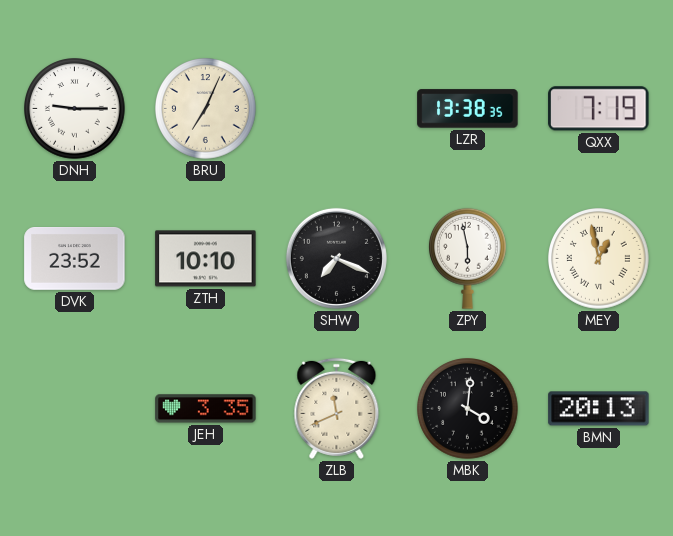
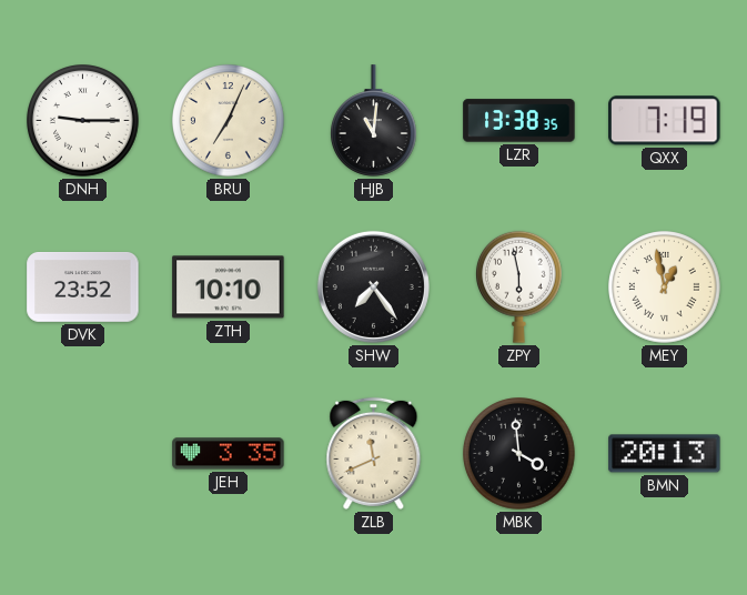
HJB: none -> 11:01
SHW: 7:19 -> 7:24
MBK: 4:01 -> 3:59
